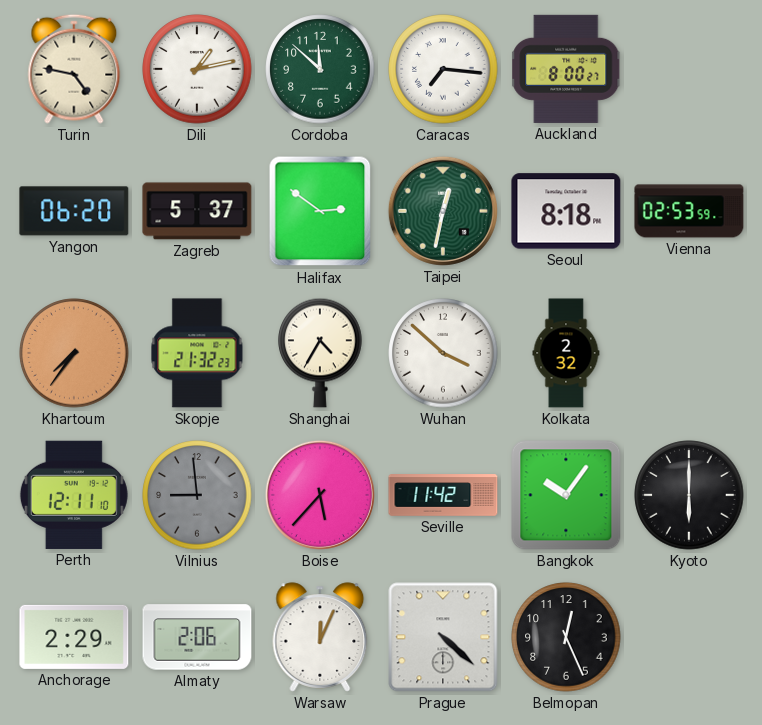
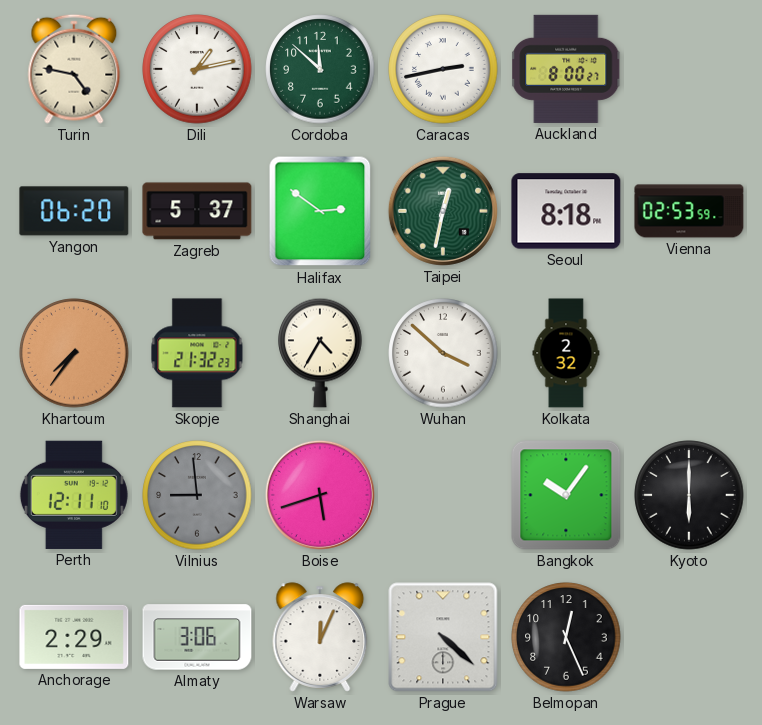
Caracas: 7:16 -> 2:43
Boise: 5:37 -> 5:42
Seville: 11:42 -> none
Almaty: 2:06 -> 3:06
